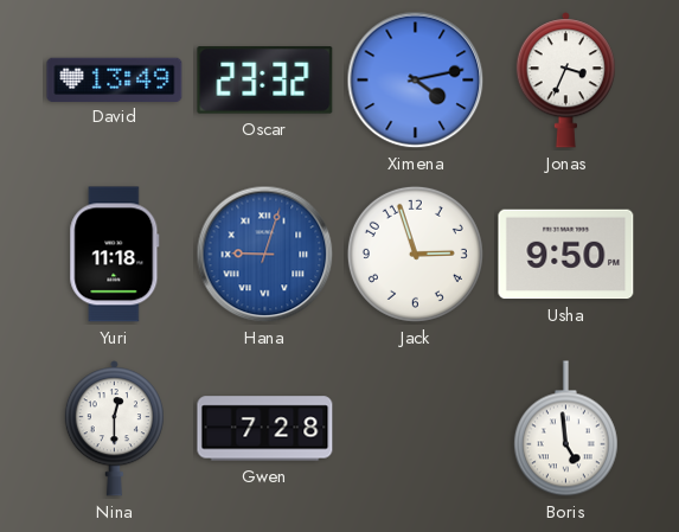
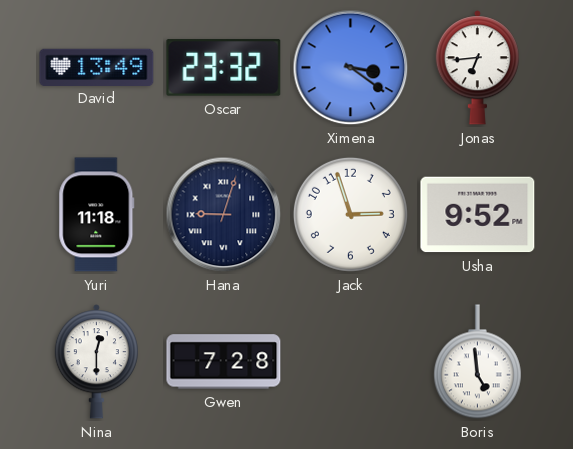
Ximena: 4:13 -> 3:21
Jonas: 3:34 -> 6:44
Hana dial: blue -> navy
Usha: 9:50 -> 9:52
